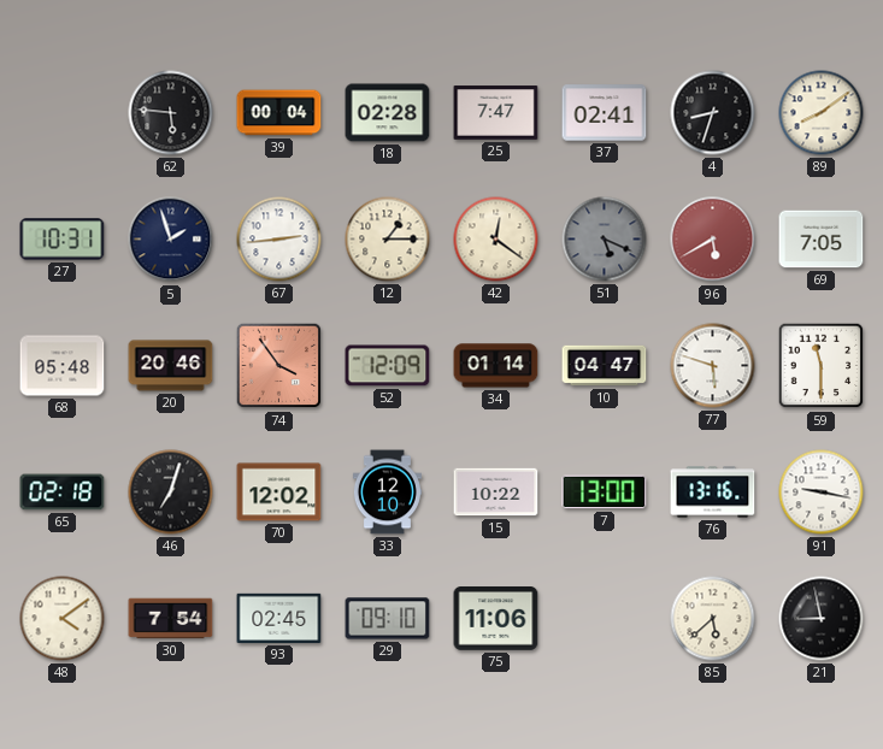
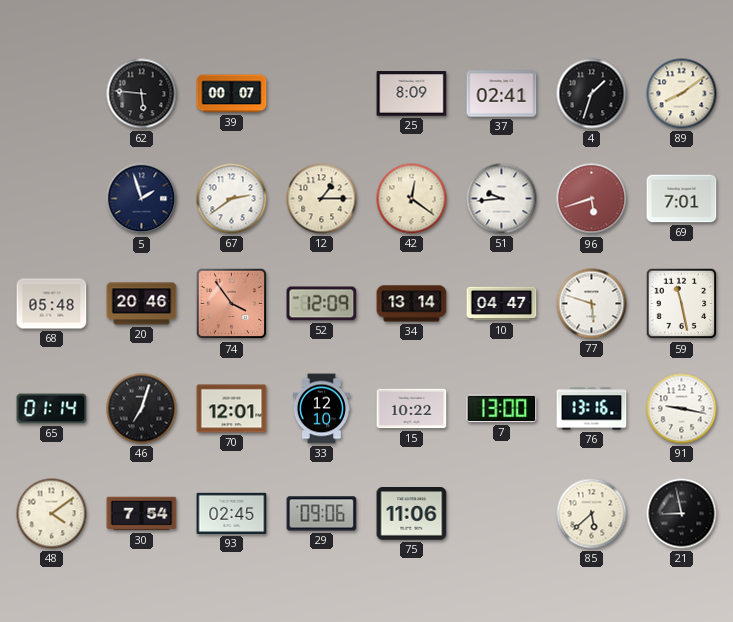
39: 00:04 -> 00:07
18: 02:28 -> none
25: 7:47 -> 8:09
4: 8:33 -> 1:33
27: 10:31 -> none
67: 2:44 -> 2:39
51: 5:19 -> 9:44
51 dial: grey -> white
96: 5:40 -> 5:42
69: 7:05 -> 7:01
34: 01:14 -> 13:14
59: 11:30 -> 11:28
65: 02:18 -> 01:14
70: 12:02 -> 12:01
29: 09:10 -> 09:06
